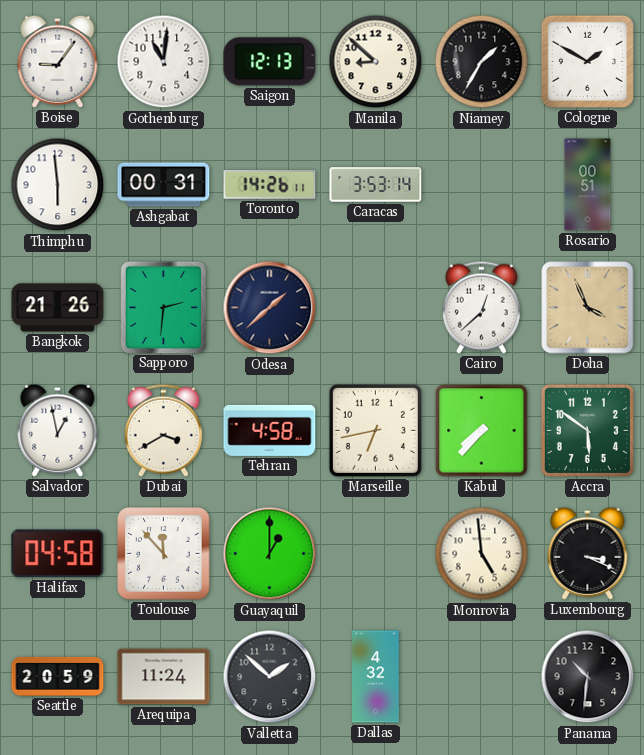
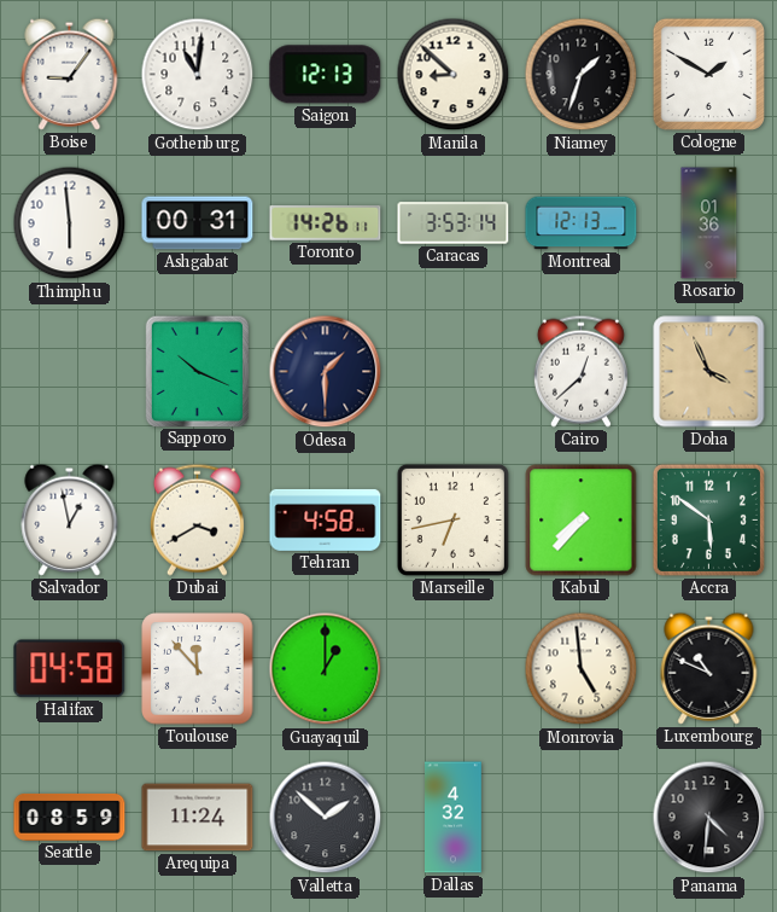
Niamey: 1:35 -> 1:33
Montreal: none -> 12:13
Rosario: 00:51 -> 01:36
Bangkok: 21:26 -> none
Sapporo: 2:31 -> 10:19
Odesa: 1:38 -> 1:30
Luxembourg: 3:19 -> 10:49
Seattle: 20:59 -> 08:59
Panama: 10:31 -> 4:31
